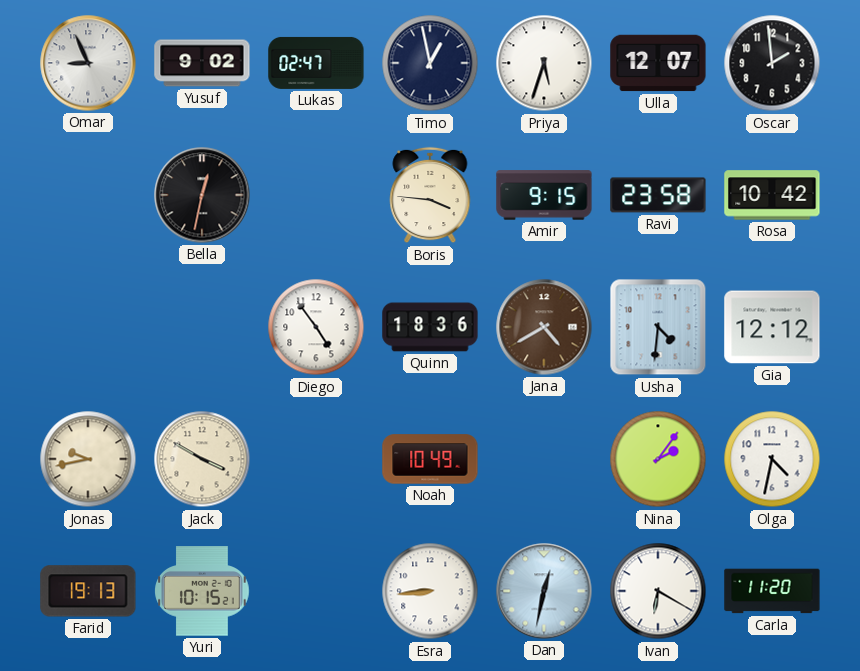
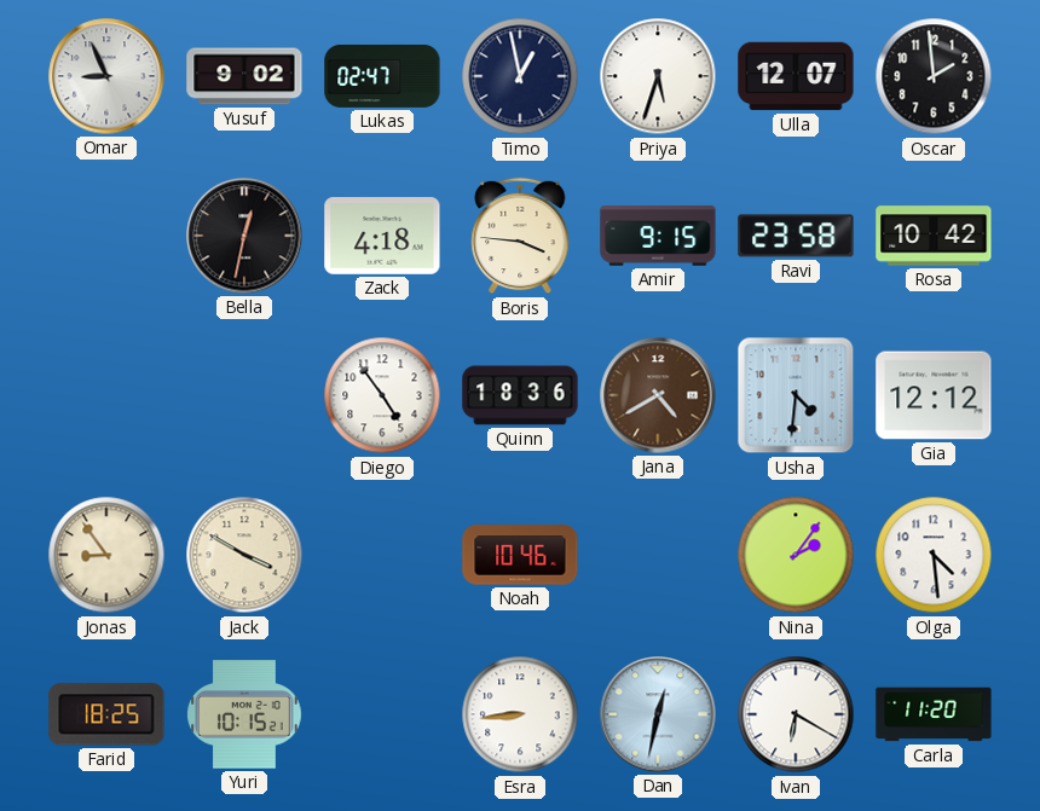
Zack: none -> 4:18
Jonas: 9:43 -> 8:54
Noah: 10:49 -> 10:46
Olga: 4:32 -> 4:29
Farid: 19:13 -> 18:25
